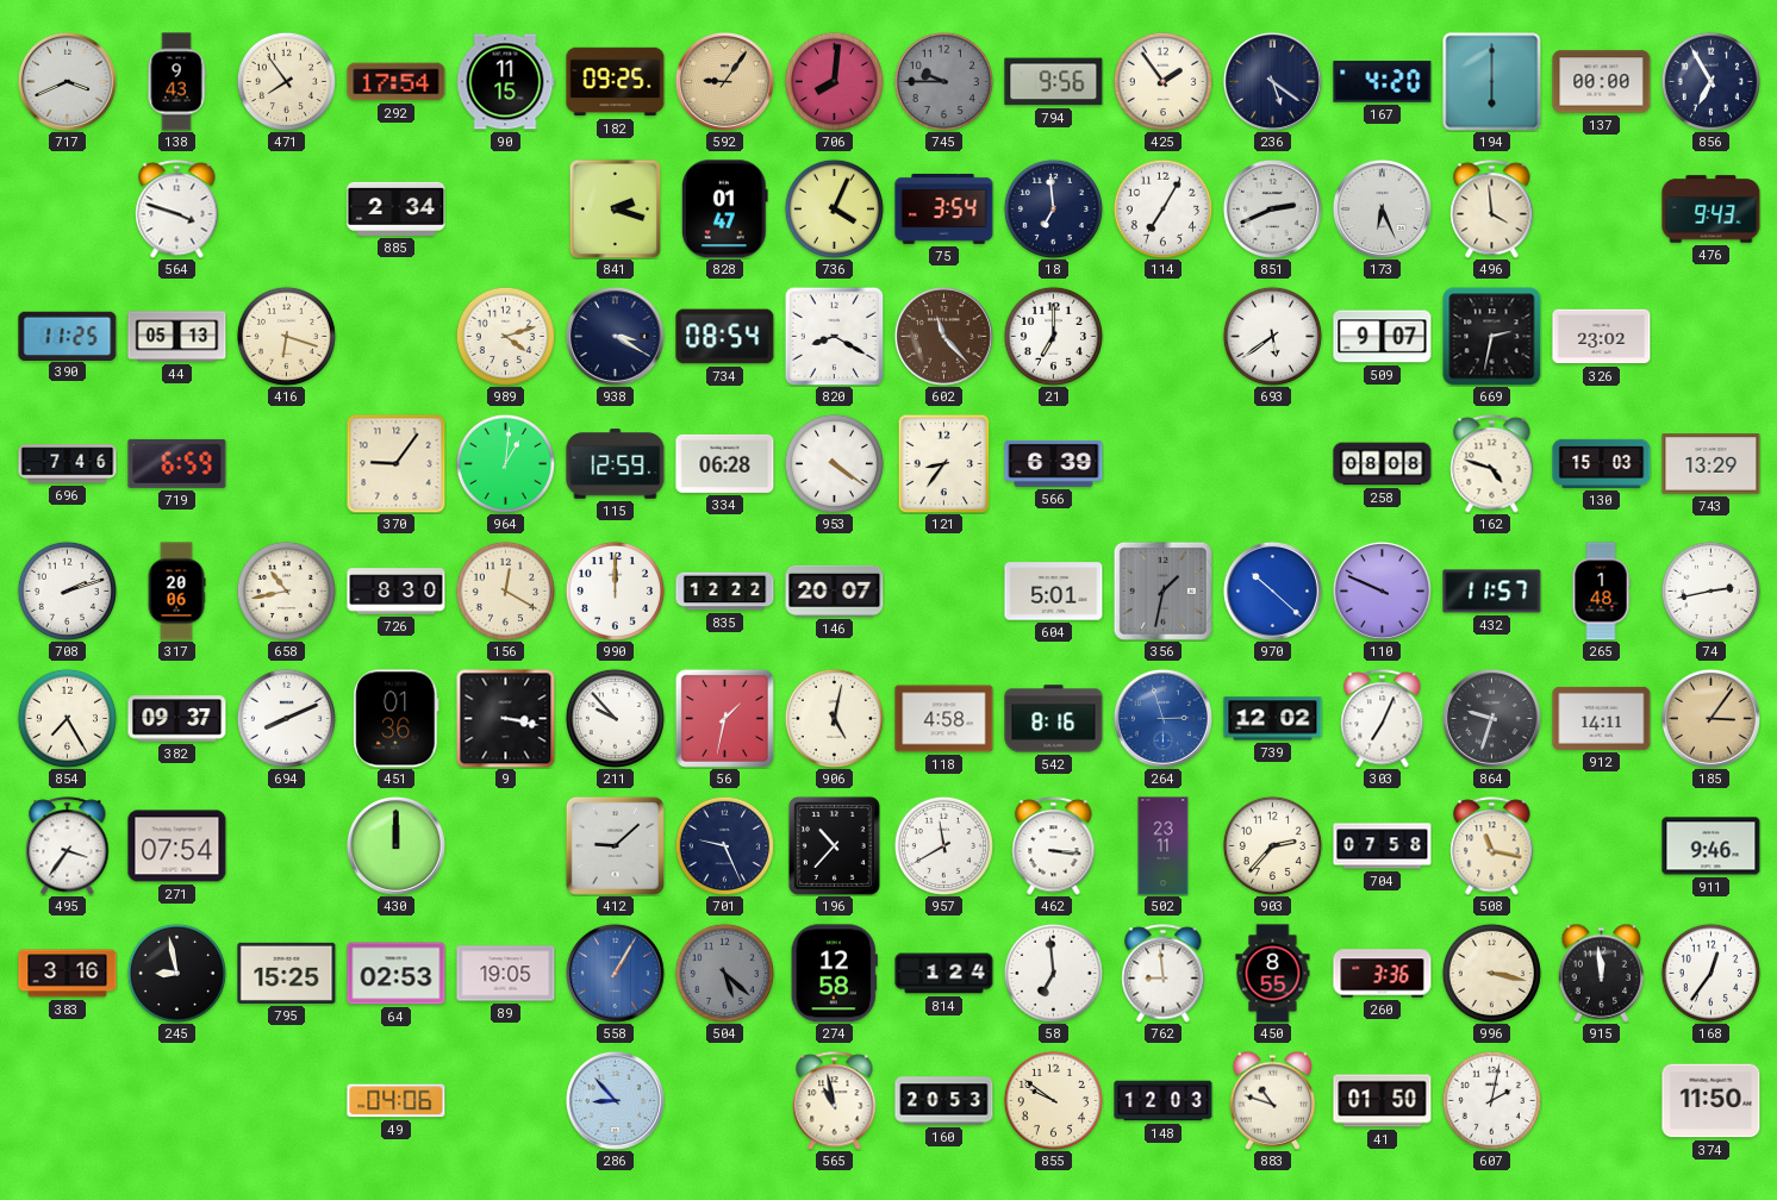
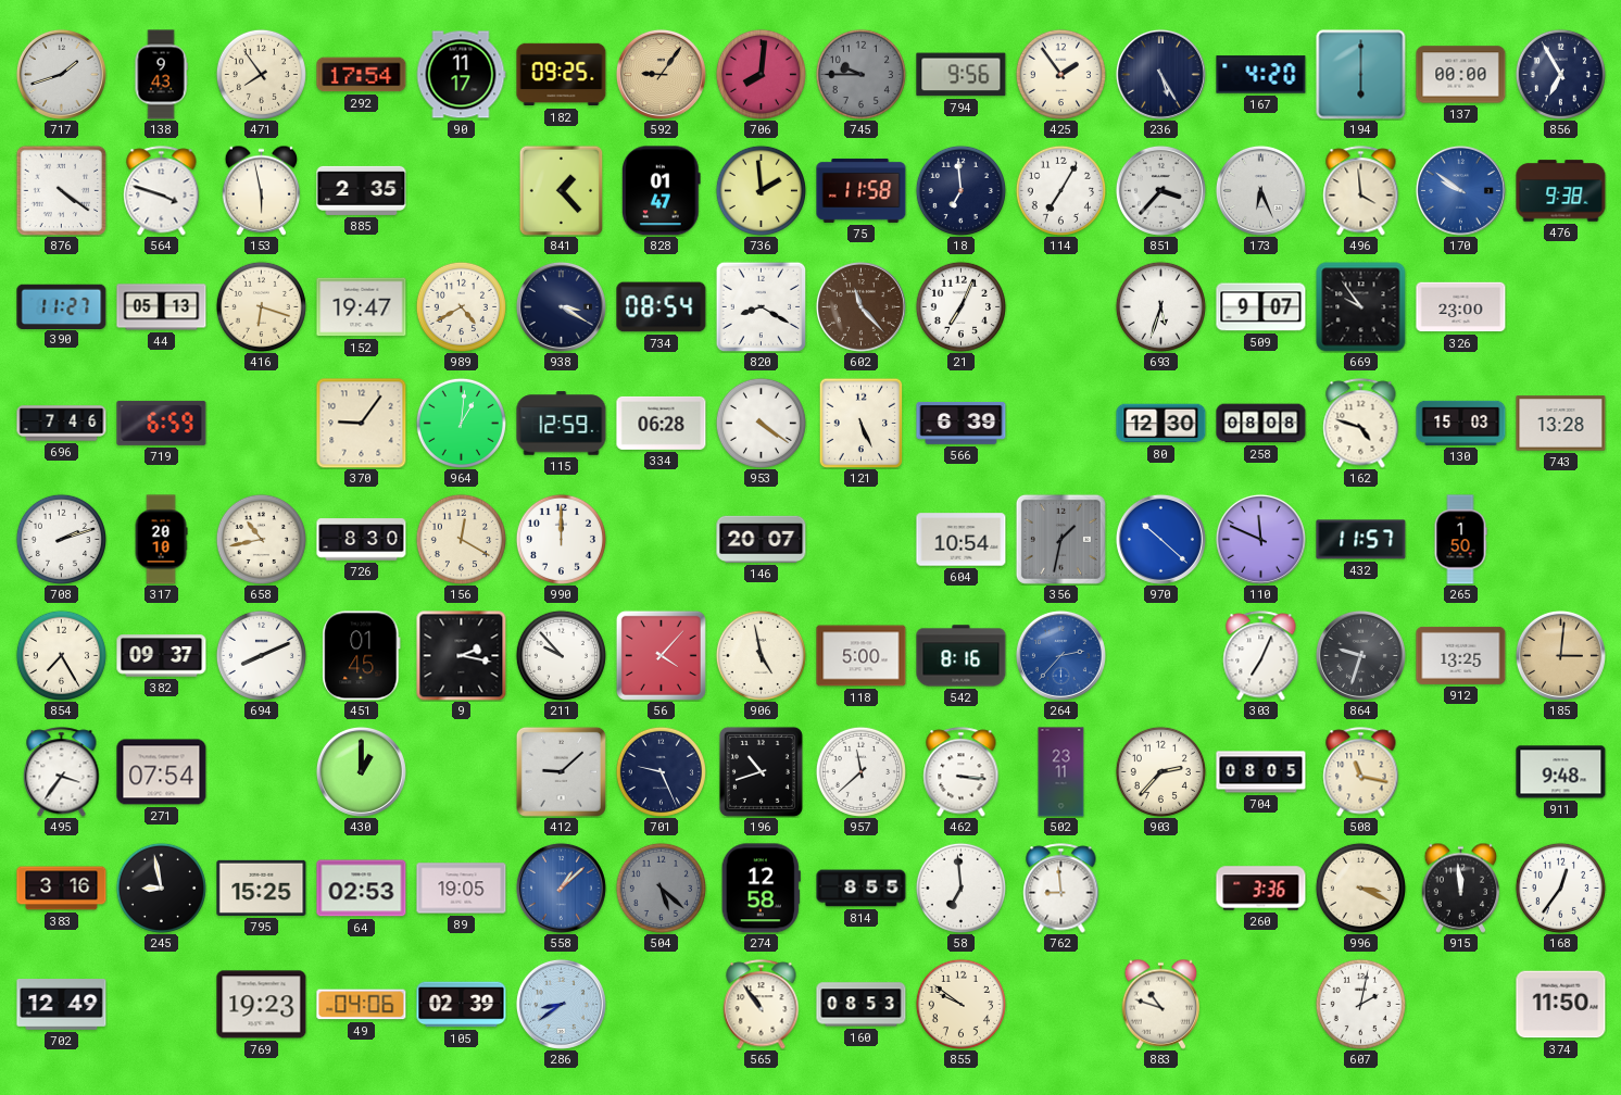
717: 3:41 -> 1:42
90: 11:15 -> 11:17
236: 5:21 -> 5:25
876: none -> 4:21
153: none -> 5:58
885: 2:34 -> 2:35
841: 2:18 -> 1:23
736: 4:04 -> 1:59
75: 3:54 -> 11:58
851: 2:41 -> 3:37
170: none -> 9:51
476: 9:43 -> 9:38
390: 11:25 -> 11:27
152: none -> 19:47
989: 4:12 -> 4:40
21: 7:00 -> 7:04
693: 5:39 -> 5:33
669: 2:32 -> 9:54
326: 23:02 -> 23:00
121: 8:36 -> 5:26
80: none -> 12:30
743: 13:29 -> 13:28
317: 20:06 -> 20:10
835: 12:22 -> none
604: 5:01 -> 10:54
110: 9:49 -> 11:49
265: 1:48 -> 1:50
74: 2:43 -> none
451: 01:36 -> 01:45
9: 3:17 -> 2:17
56: 1:32 -> 4:07
906: 5:02 -> 4:58
118: 4:58 -> 5:00
264: 2:57 -> 2:37
739: 12:02 -> none
912: 14:11 -> 13:25
185: 3:06 -> 3:01
430: 12:00 -> 1:00
196: 10:37 -> 10:42
957: 11:40 -> 11:38
704: 07:58 -> 08:05
911: 9:46 -> 9:48
558: 1:05 -> 1:08
814: 1:24 -> 8:55
450: 8:55 -> none
996: 3:17 -> 3:19
702: none -> 12:49
769: none -> 19:23
105: none -> 02:39
286: 8:53 -> 8:39
565: 10:58 -> 10:54
160: 20:53 -> 08:53
148: 12:03 -> none
41: 01:50 -> none
